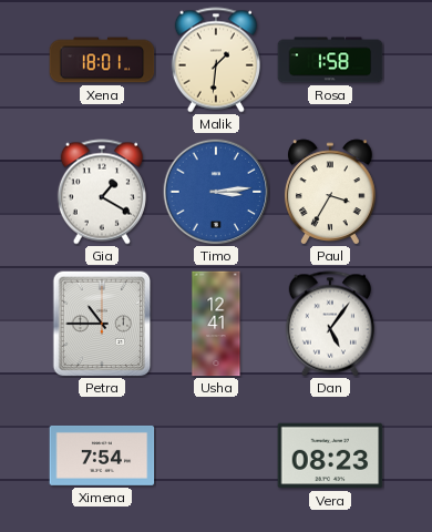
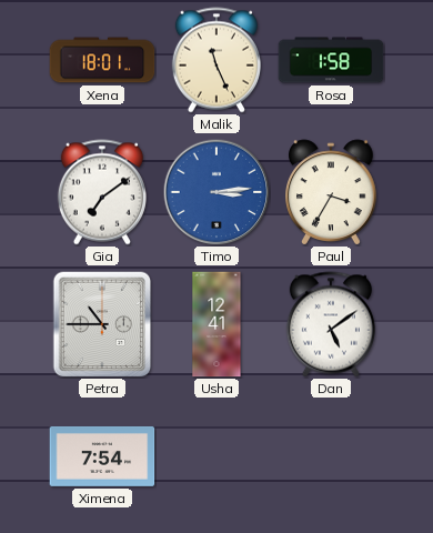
Malik: 1:31 -> 11:26
Gia: 1:20 -> 7:09
Dan: 5:06 -> 5:09
Vera: 08:23 -> none
